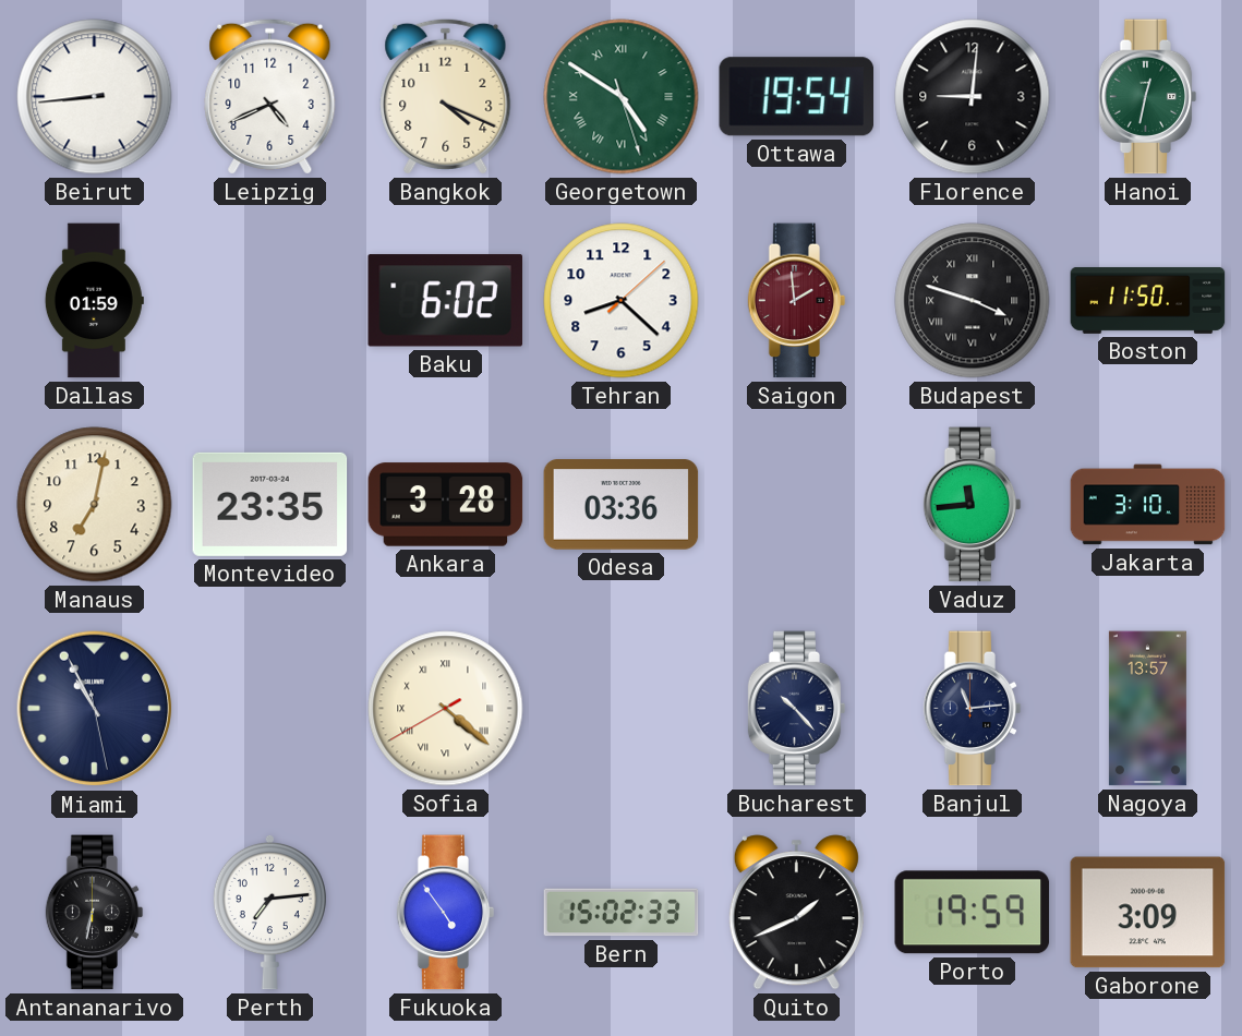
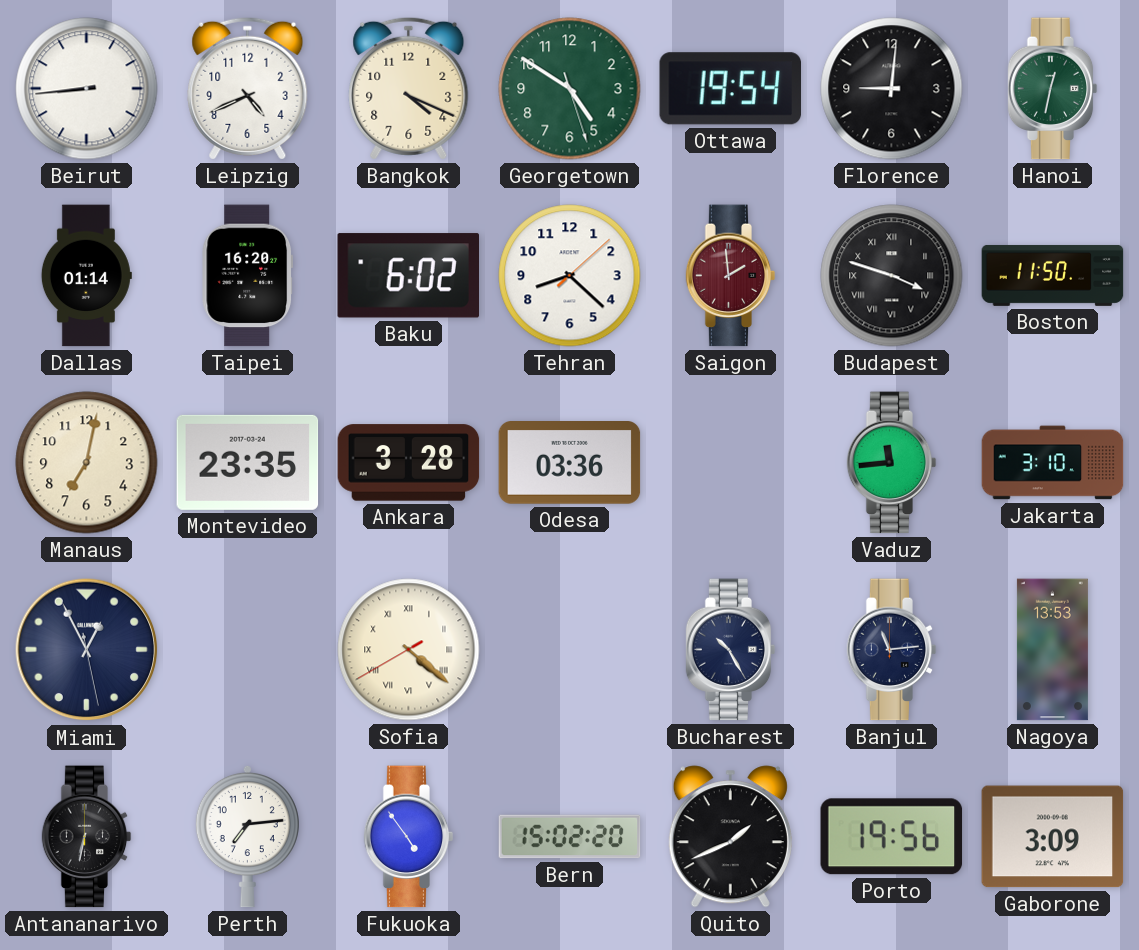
Georgetown numerals: Roman -> Arabic
Dallas: 01:59 -> 01:14
Taipei: none -> 16:20
Miami: 10:55 -> 12:55
Bucharest: 10:23 -> 10:25
Nagoya: 13:57 -> 13:53
Bern: 15:02:33 -> 15:02:20
Porto: 19:59 -> 19:56
